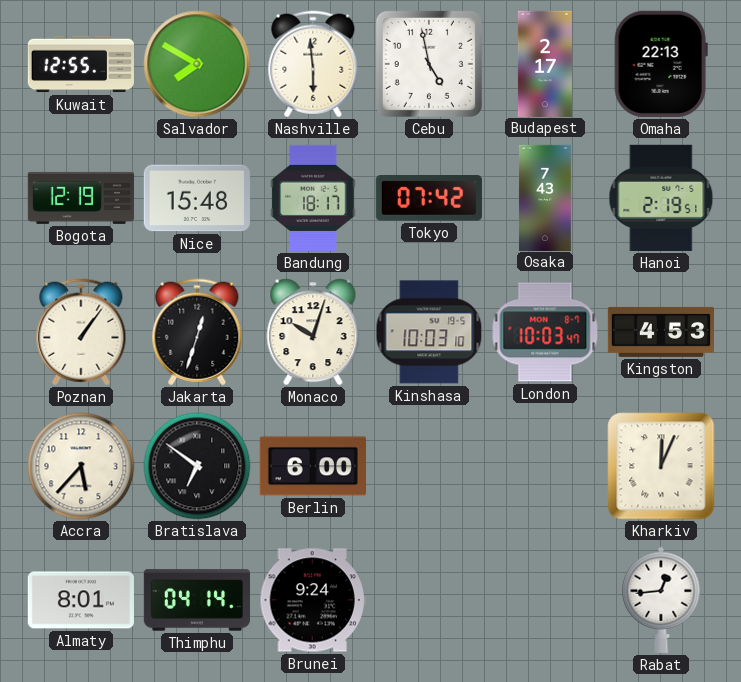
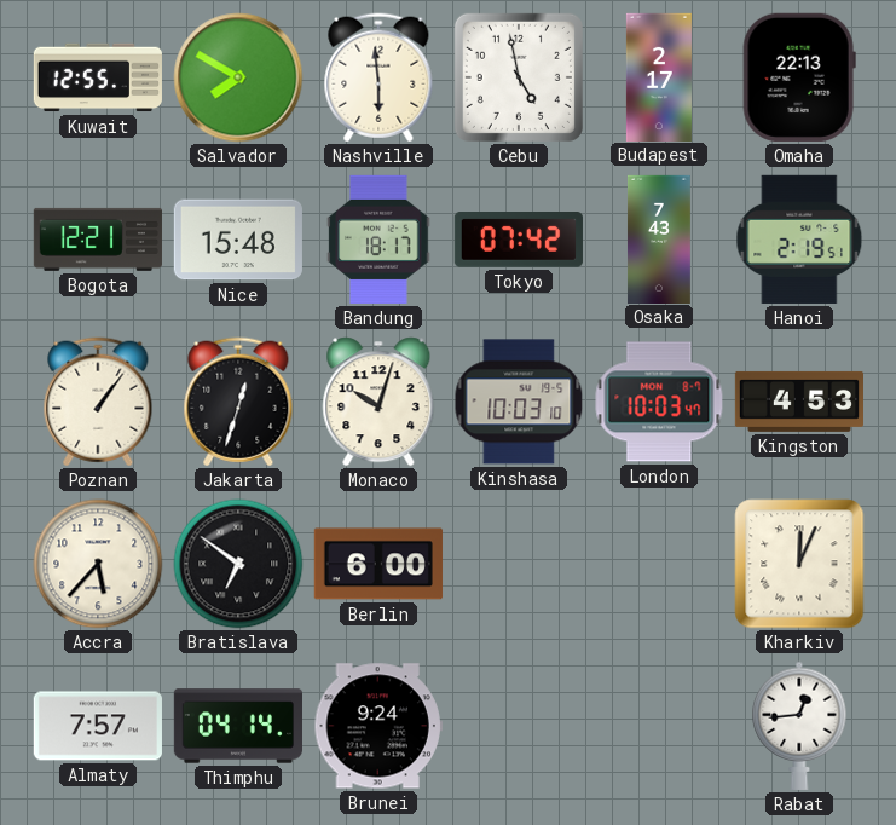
Bogota: 12:19 -> 12:21
Almaty: 8:01 -> 7:57
